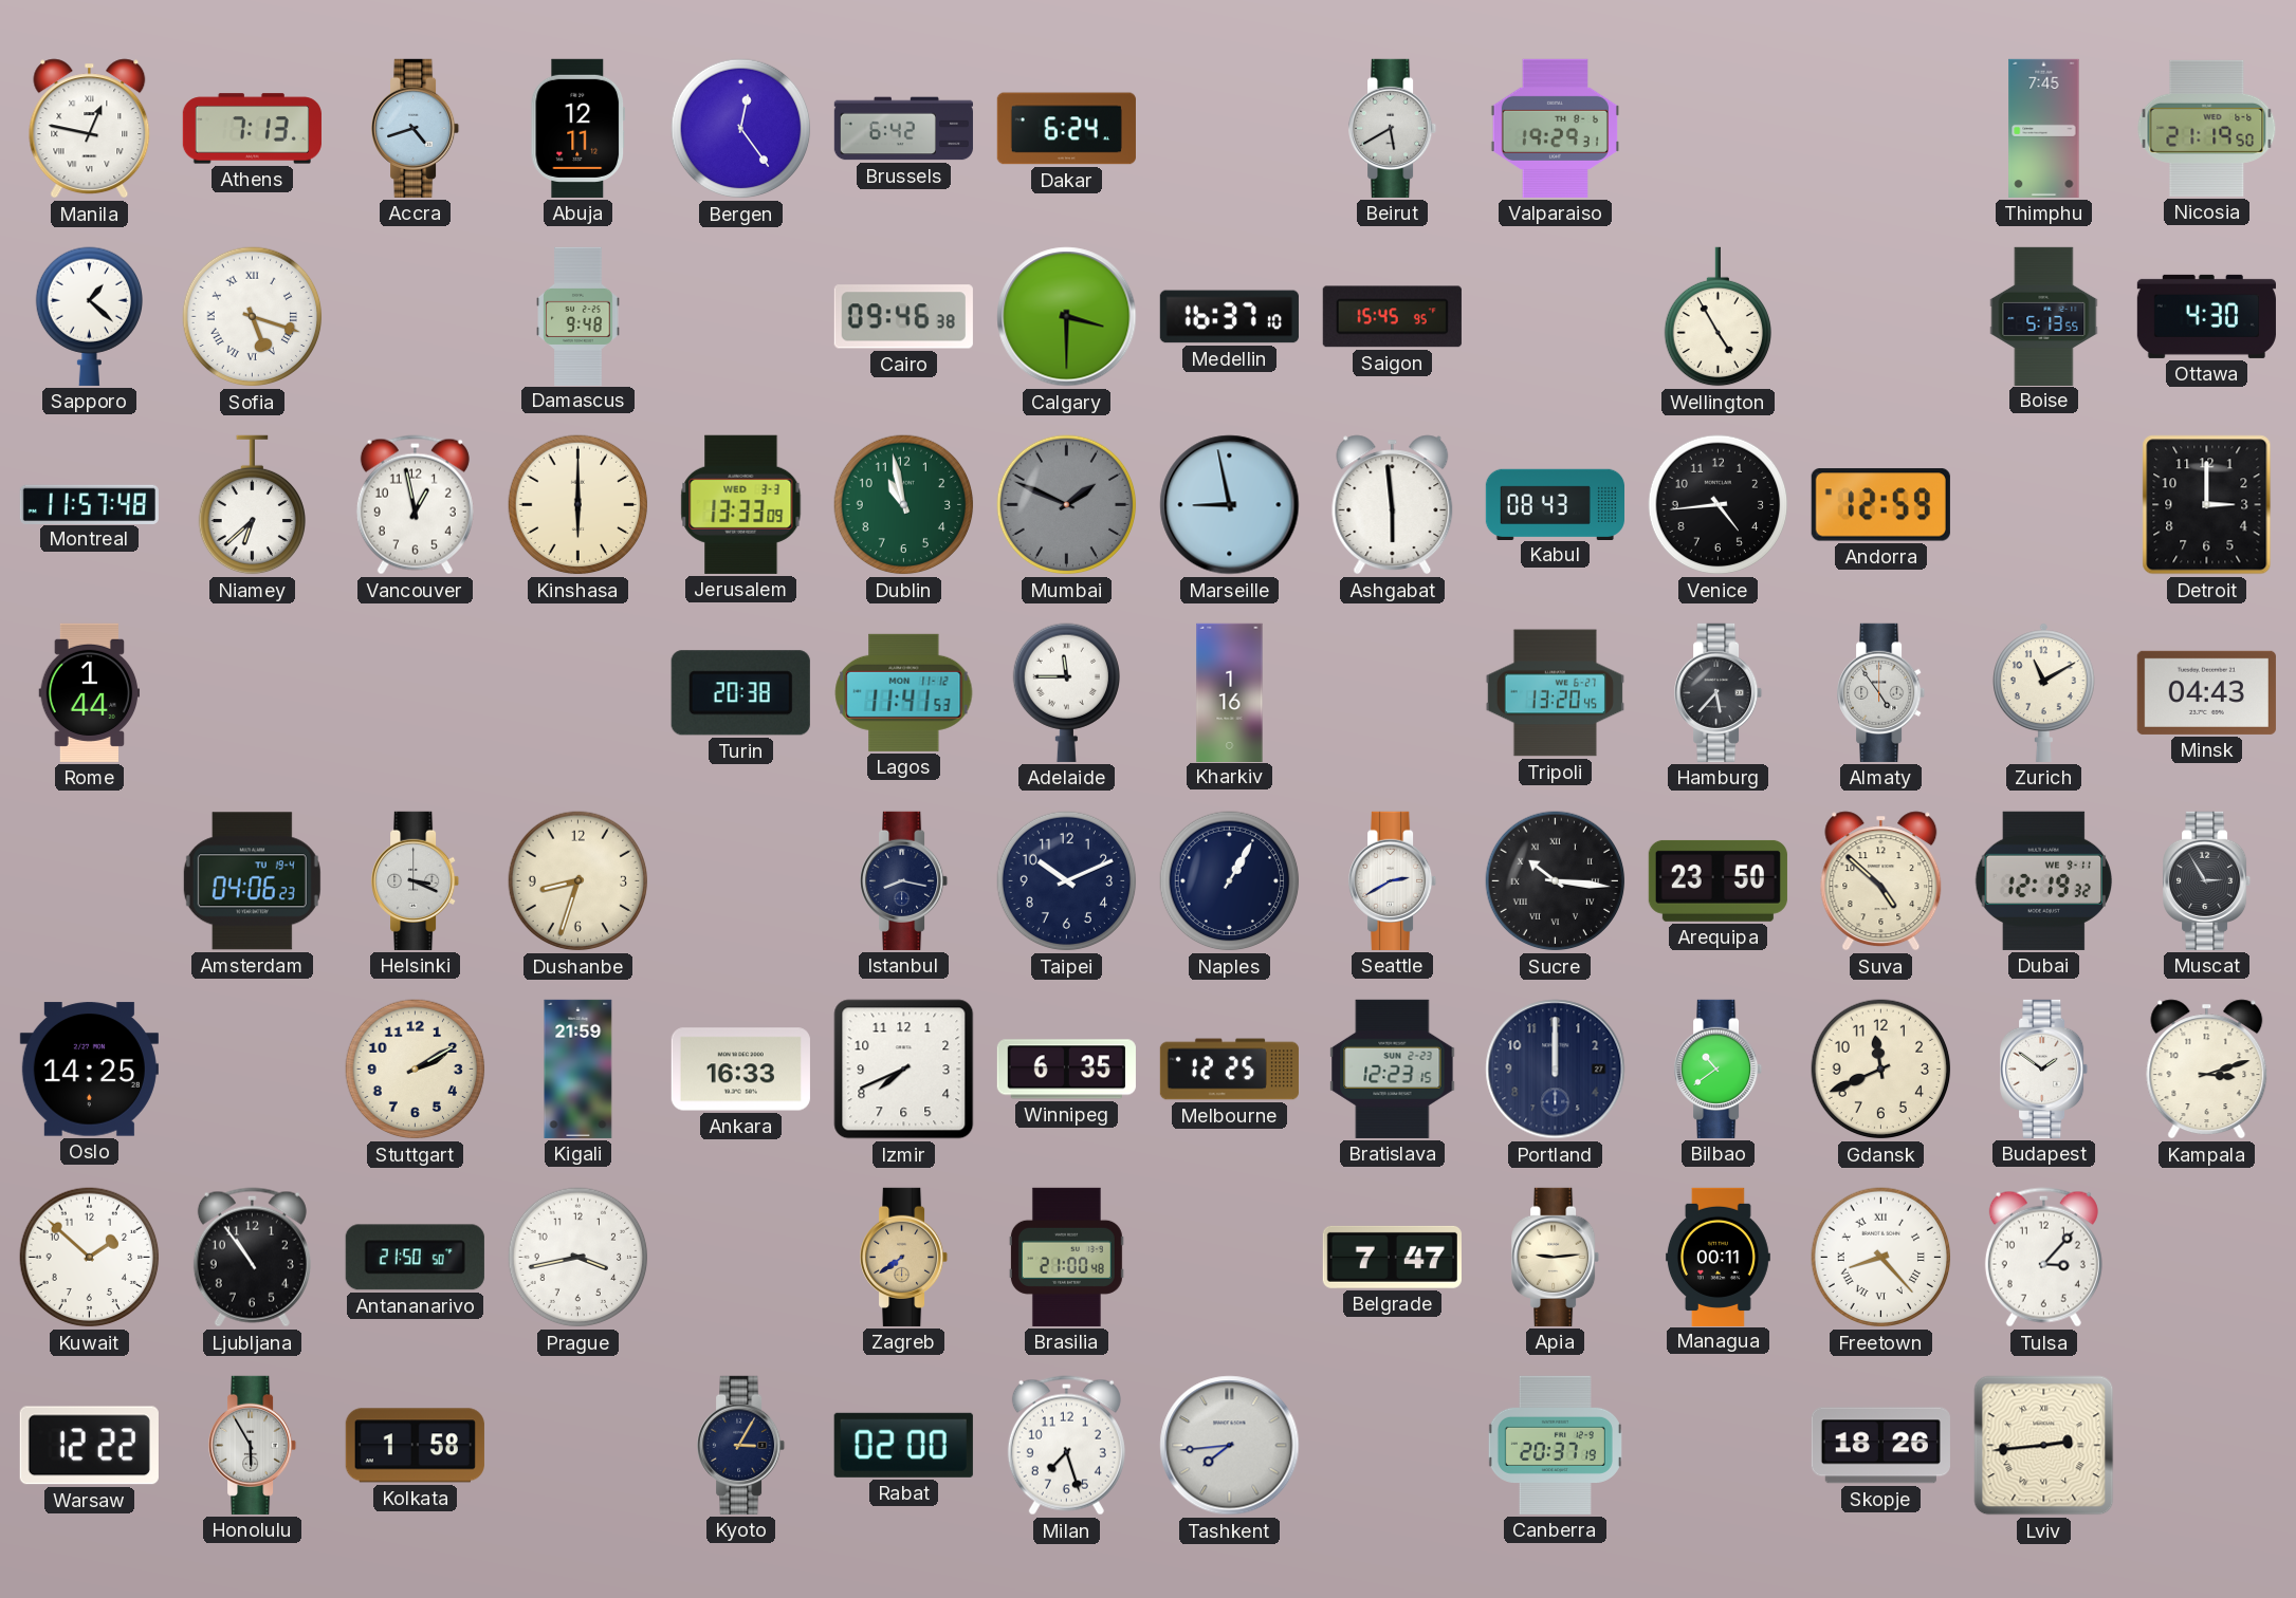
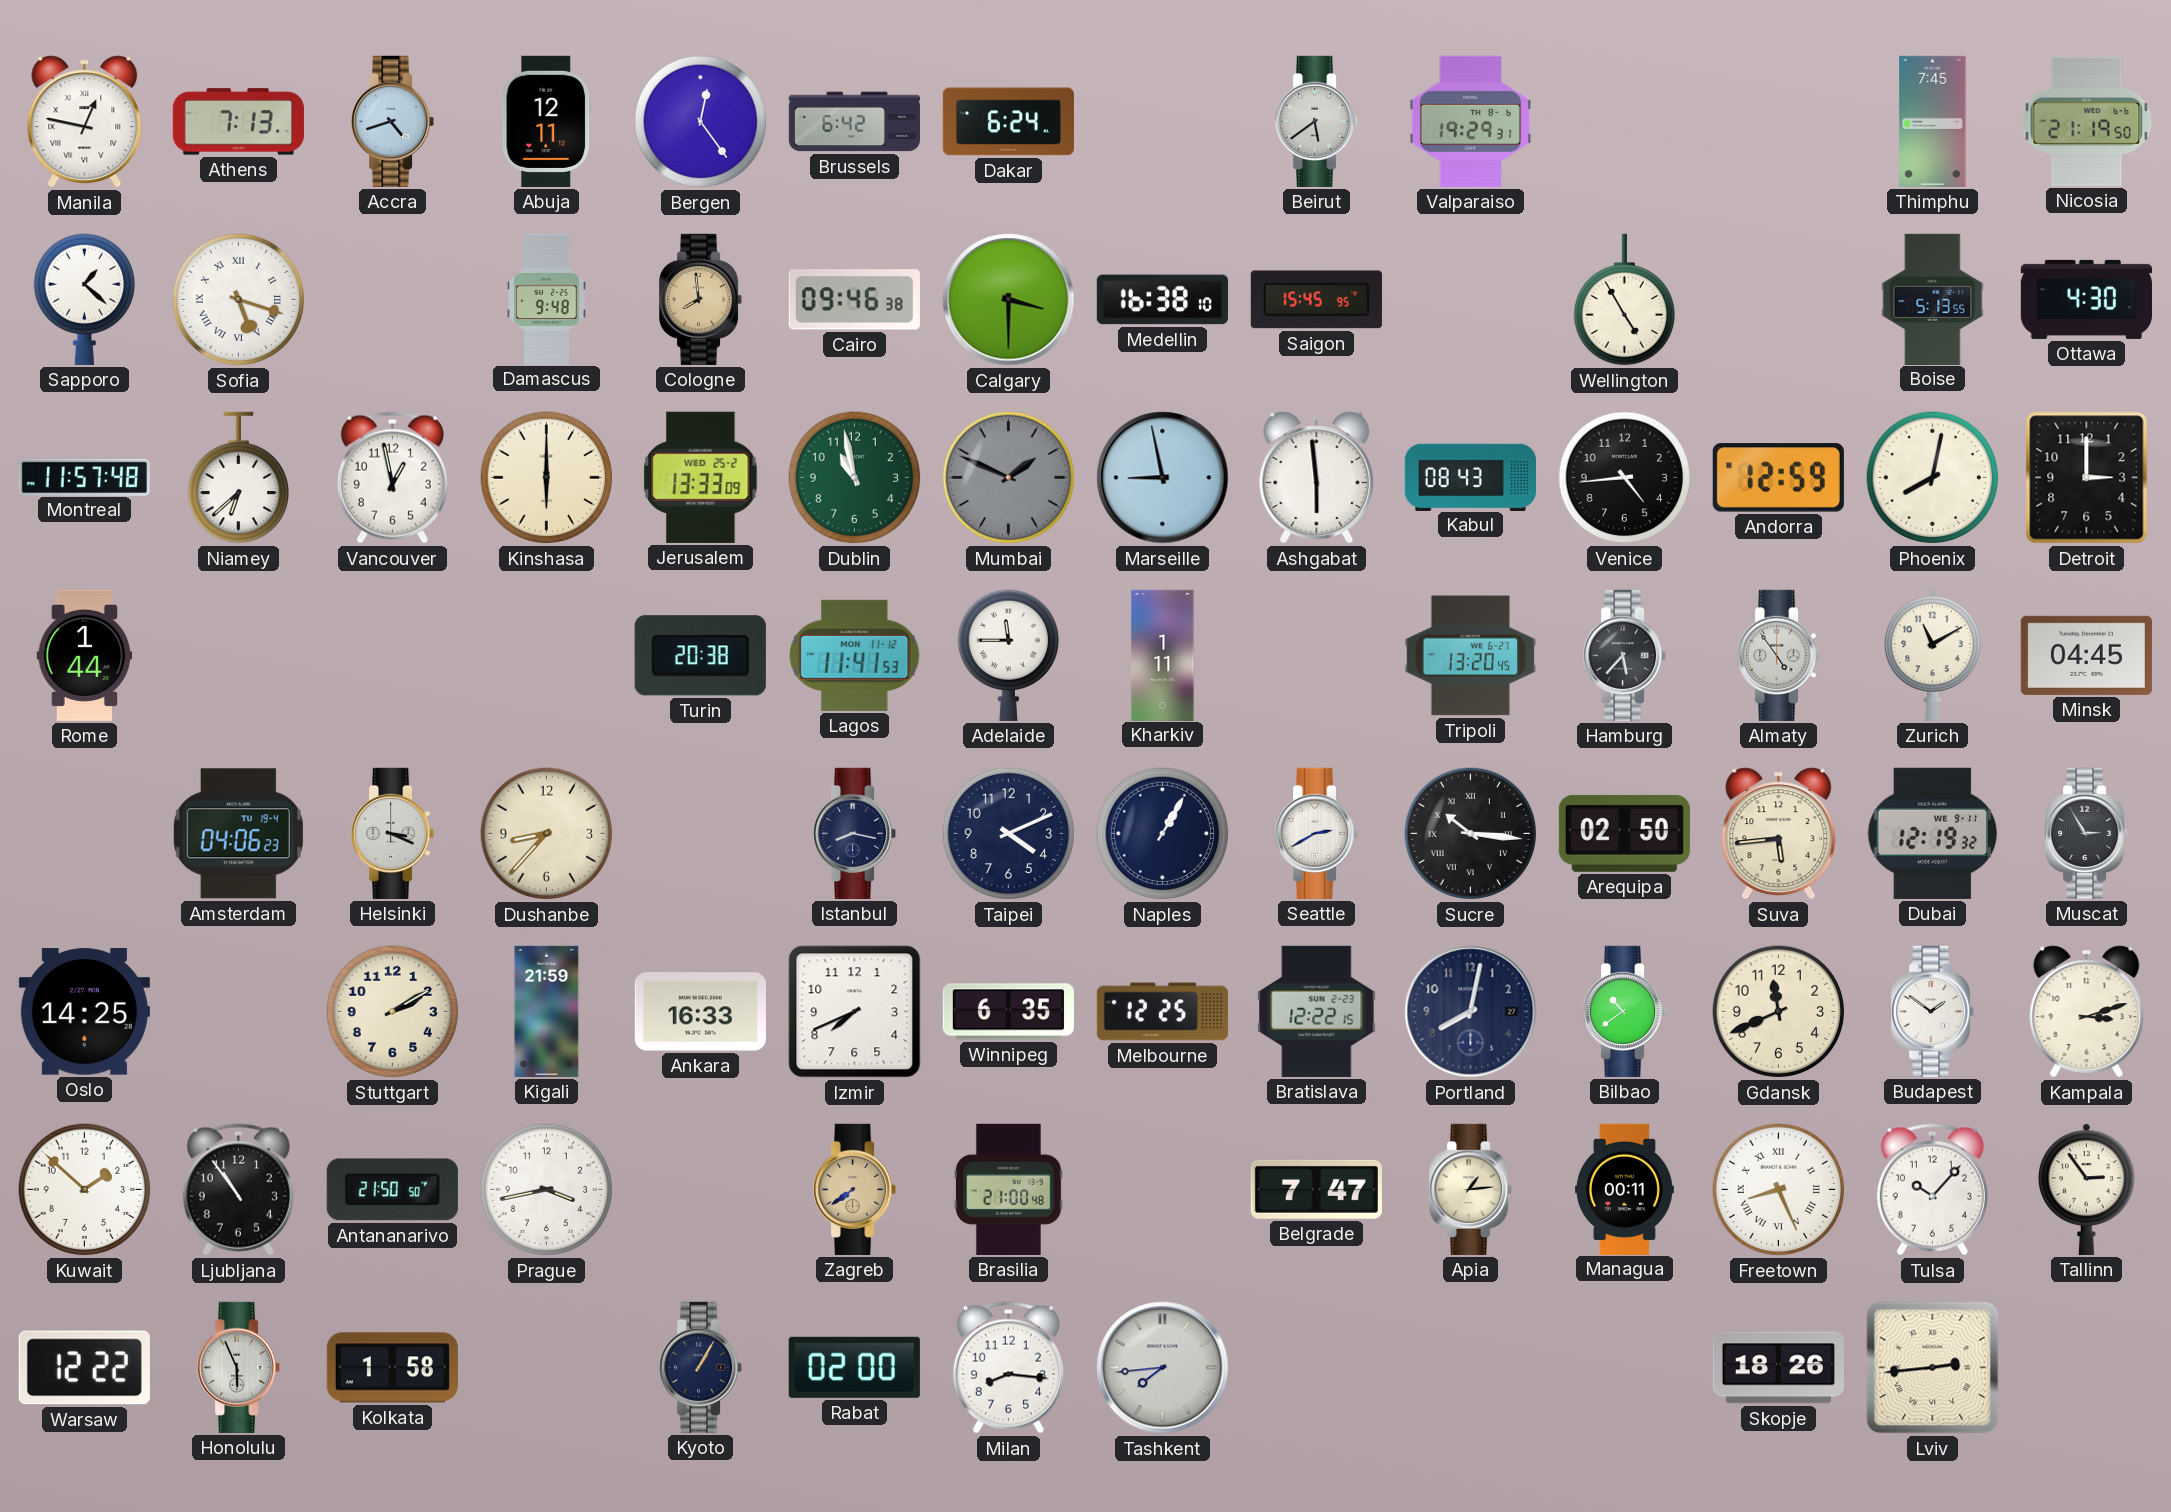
Beirut: 5:40 -> 5:39
Cologne: none -> 7:59
Medellin: 16:37 -> 16:38
Jerusalem date: WED 3-3 -> WED 25-2
Phoenix: none -> 8:02
Kharkiv: 1:16 -> 1:11
Minsk: 04:43 -> 04:45
Dushanbe: 8:33 -> 8:37
Taipei: 10:11 -> 4:11
Arequipa: 23:50 -> 02:50
Suva: 4:52 -> 5:44
Bratislava: 12:23 -> 12:22
Portland: 12:00 -> 8:02
Apia: 9:14 -> 1:14
Freetown: 8:23 -> 8:26
Tulsa: 3:07 -> 10:07
Tallinn: none -> 2:54
Honolulu: 5:55 -> 5:56
Kyoto: 3:05 -> 1:05
Milan: 7:27 -> 8:16
Canberra: 20:37 -> none
